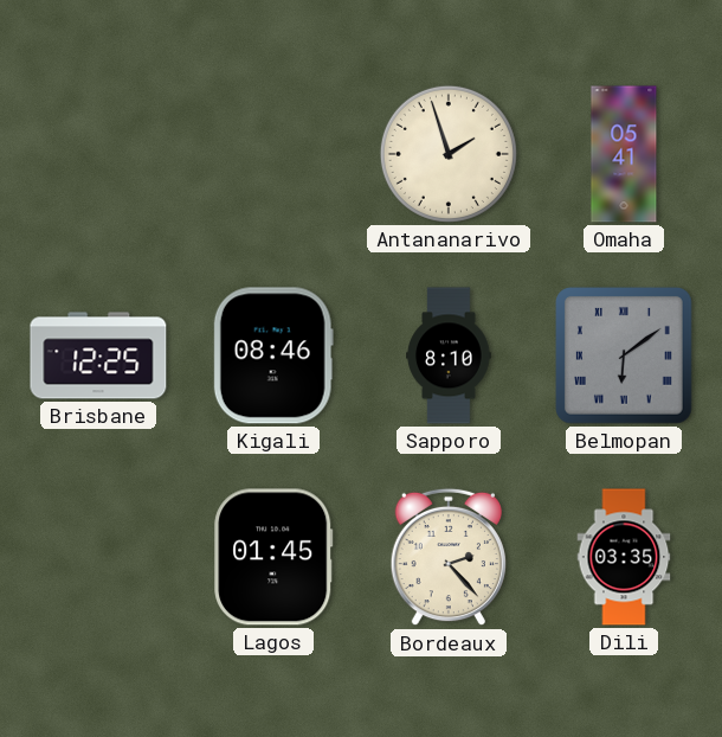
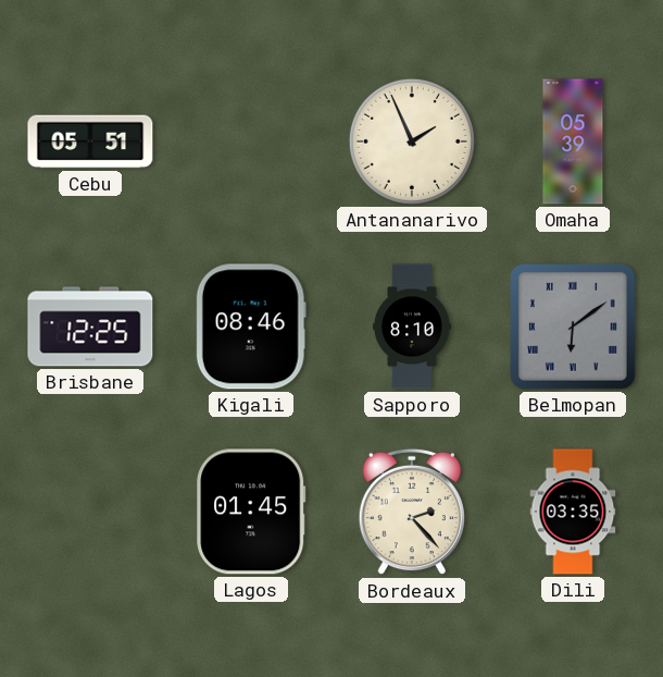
Cebu: none -> 05:51
Antananarivo: 1:57 -> 1:56
Omaha: 05:41 -> 05:39
